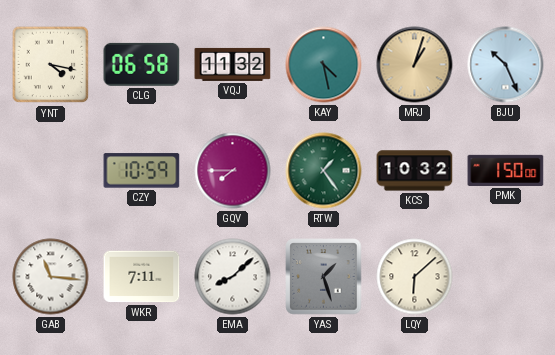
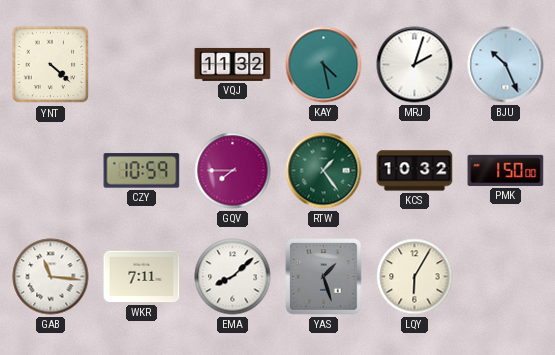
YNT: 4:17 -> 4:22
CLG: 06:58 -> none
MRJ: 1:03 -> 2:03
MRJ dial: champagne -> white
LQY: 6:08 -> 6:05
